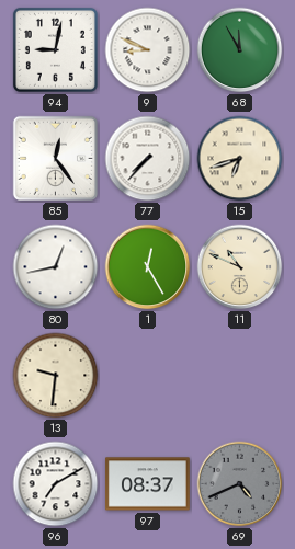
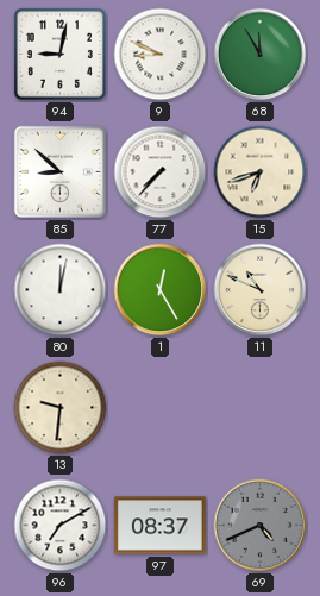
85: 12:24 -> 8:52
80: 12:43 -> 12:02
